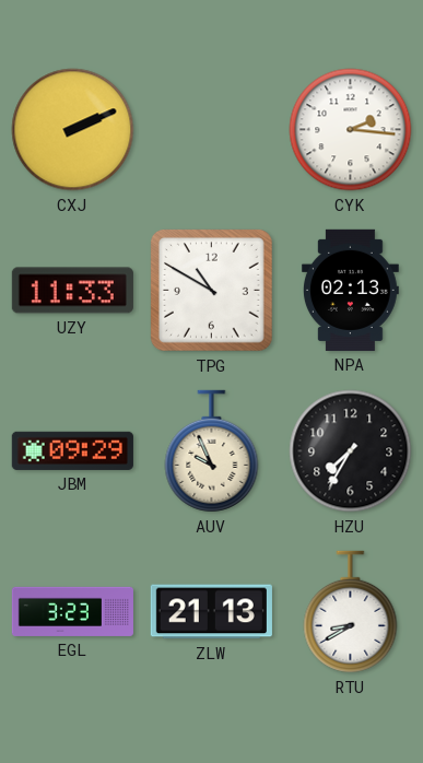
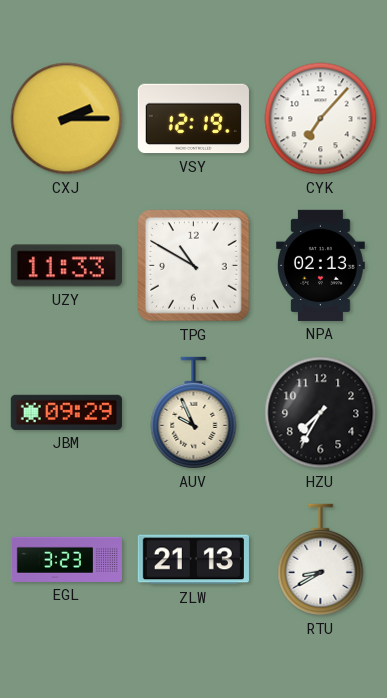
CXJ: 2:11 -> 2:15
VSY: none -> 12:19
CYK: 2:16 -> 7:07
